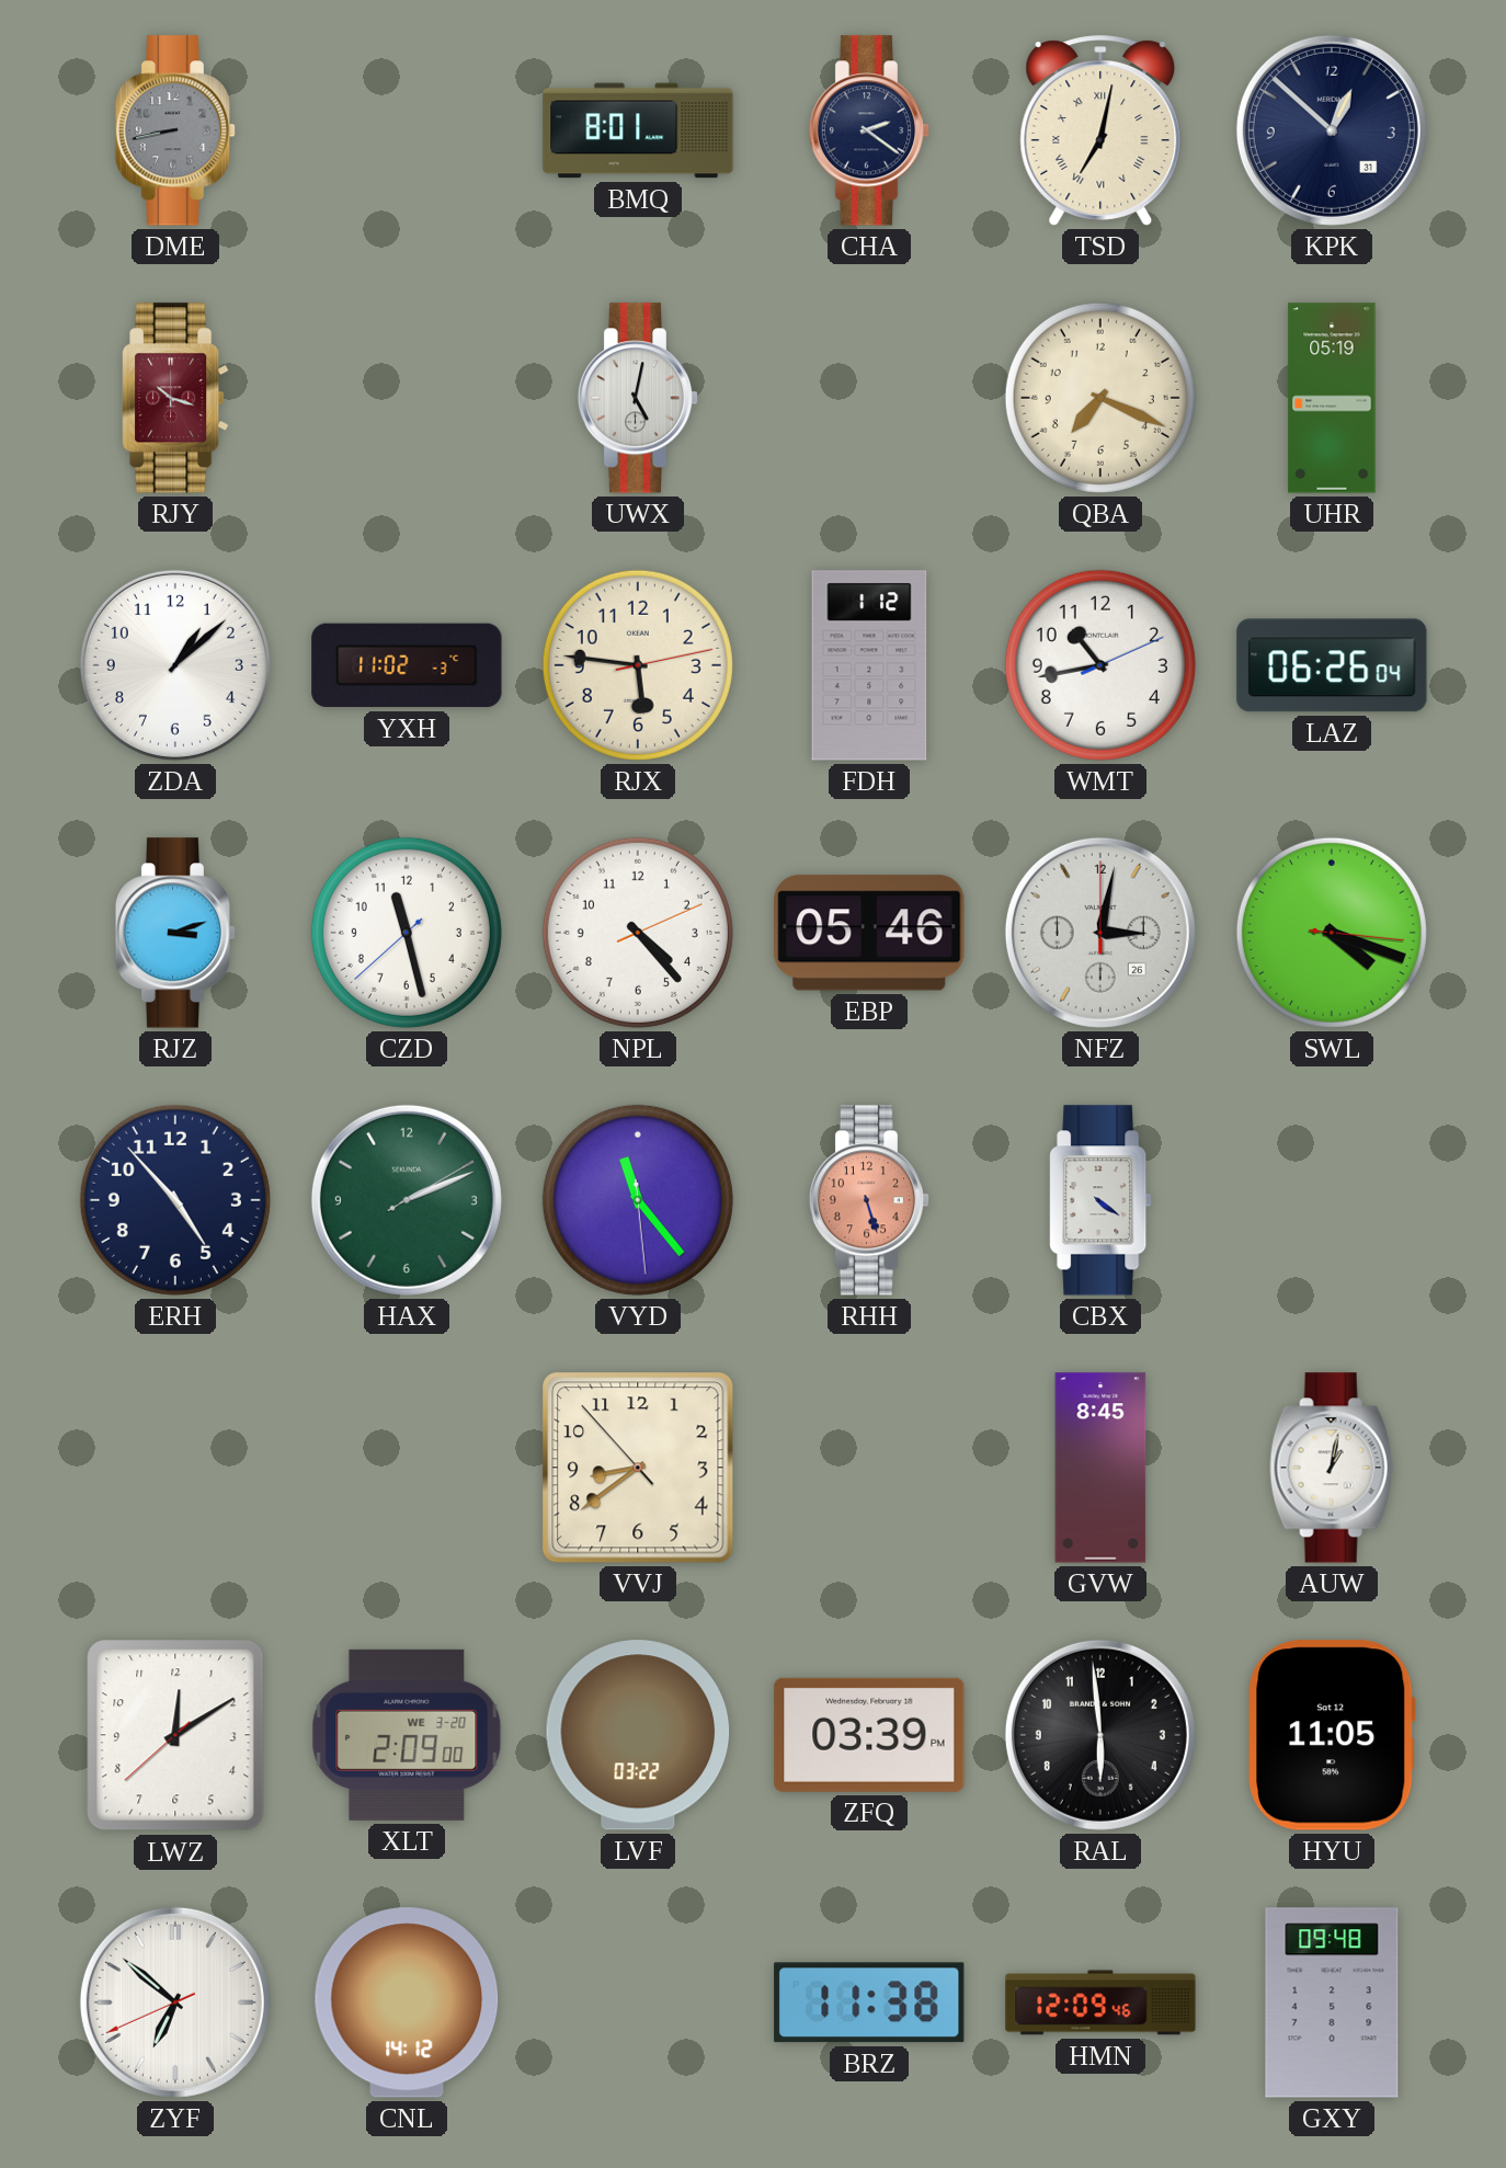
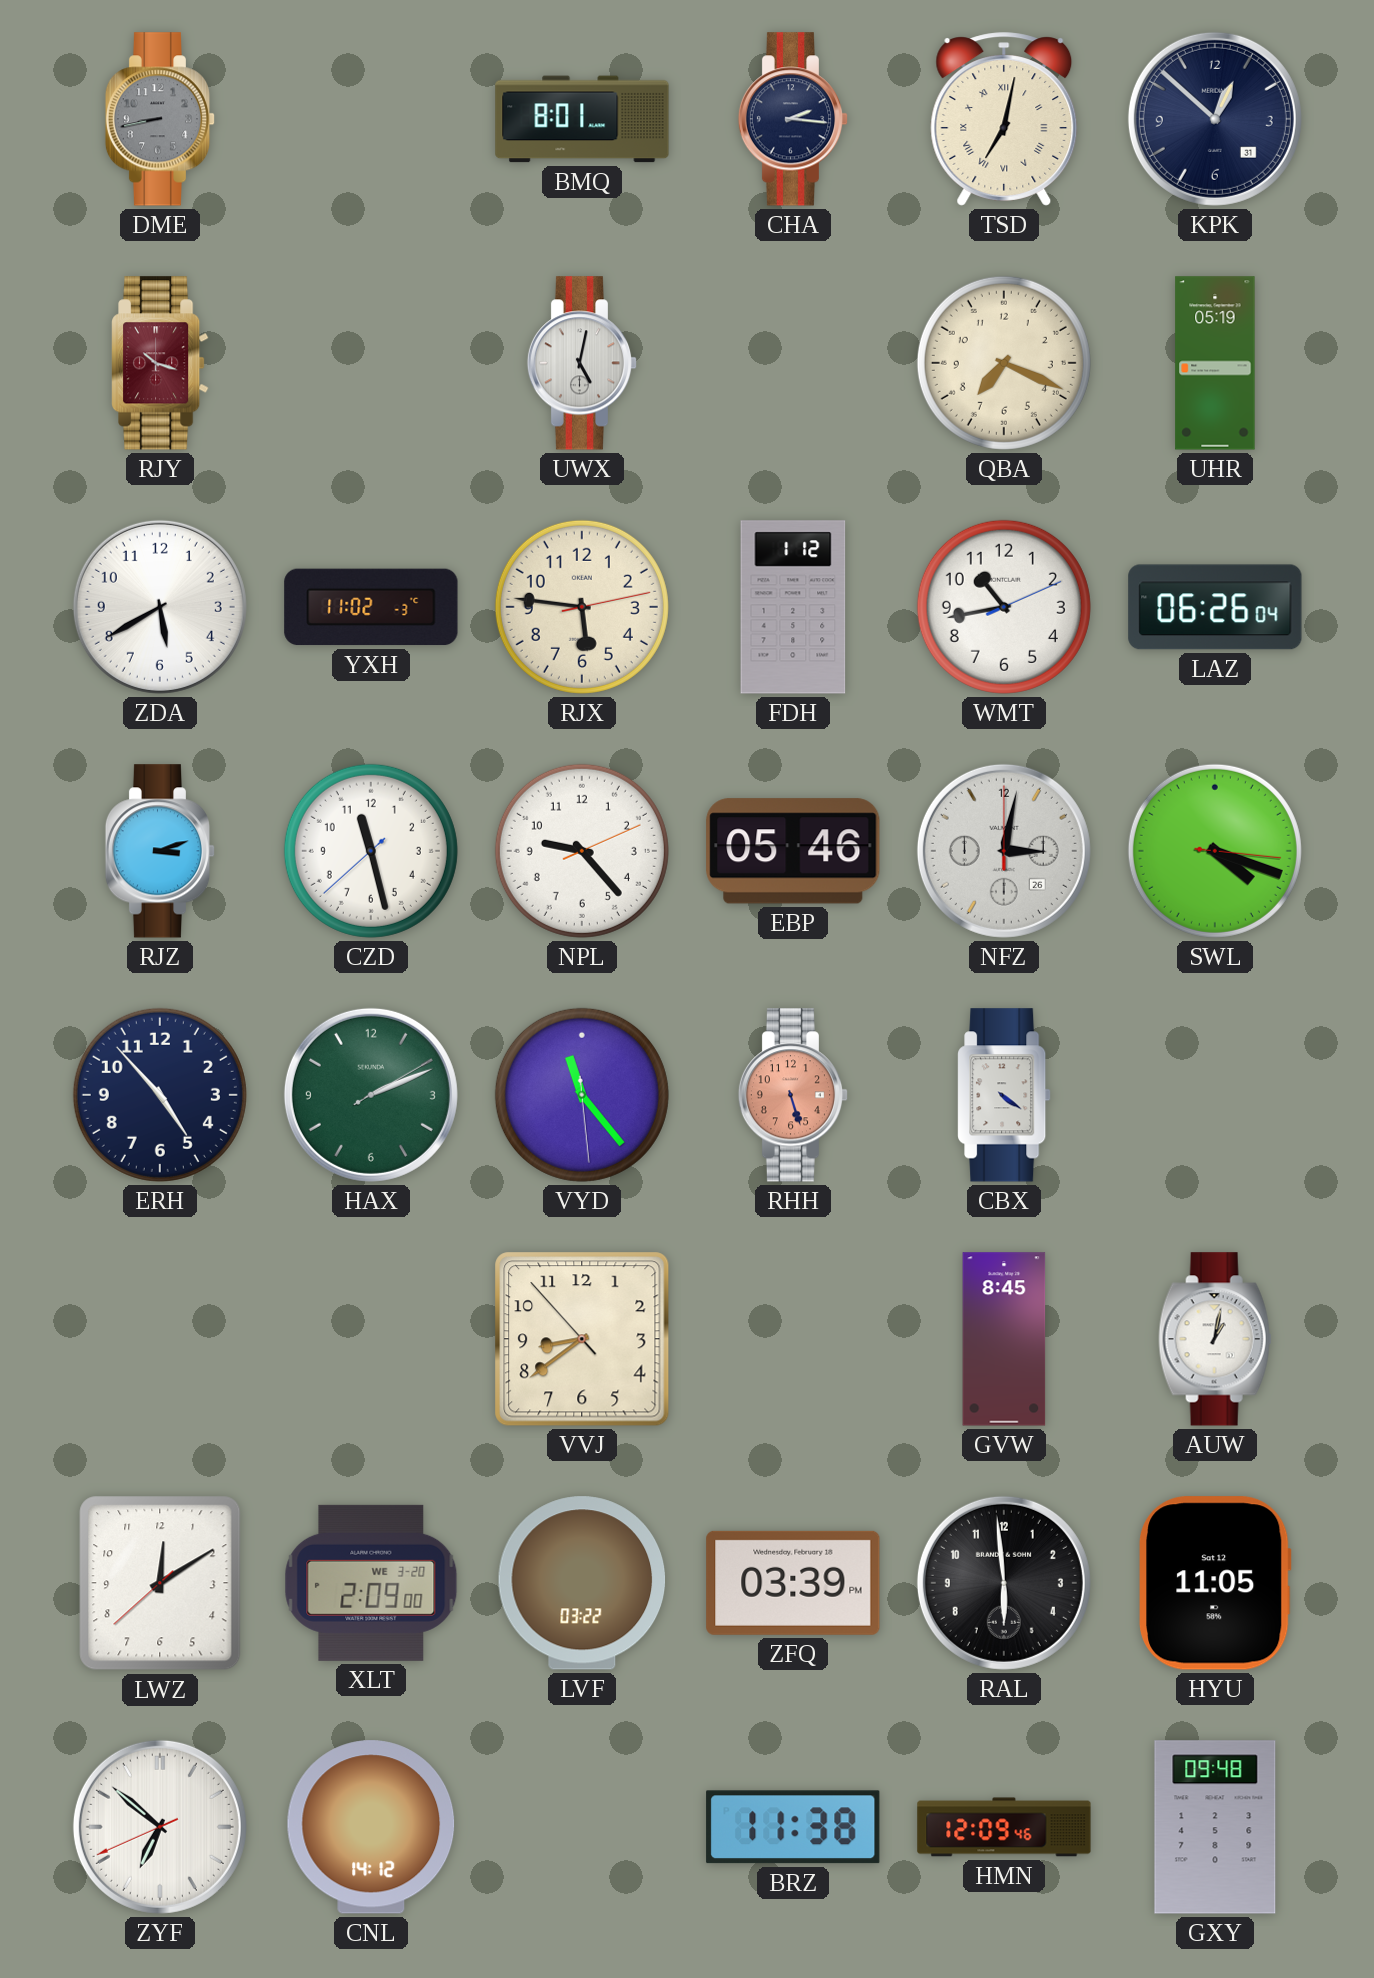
CHA: 2:21 -> 2:16
ZDA: 1:08 -> 5:40
NPL: 4:23 -> 9:23
